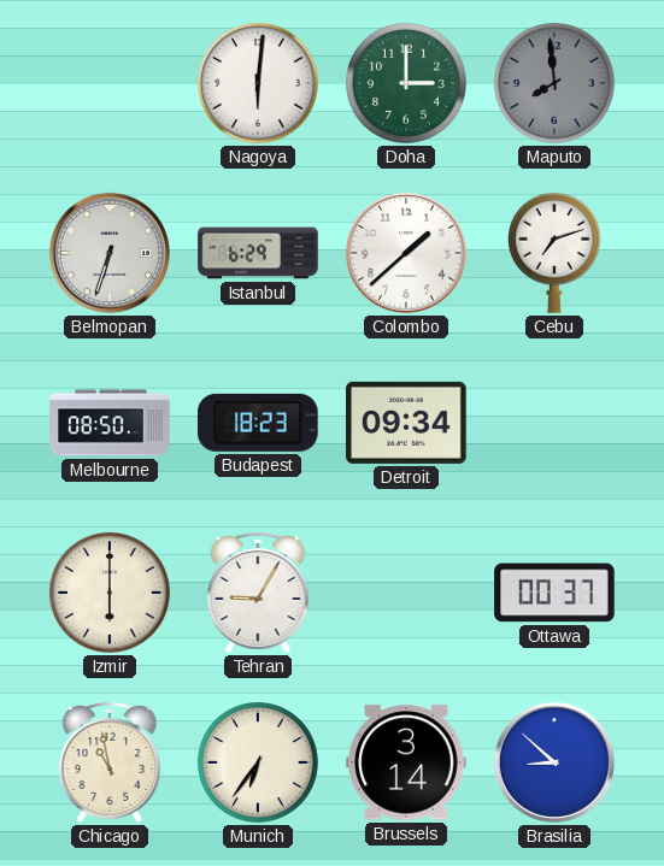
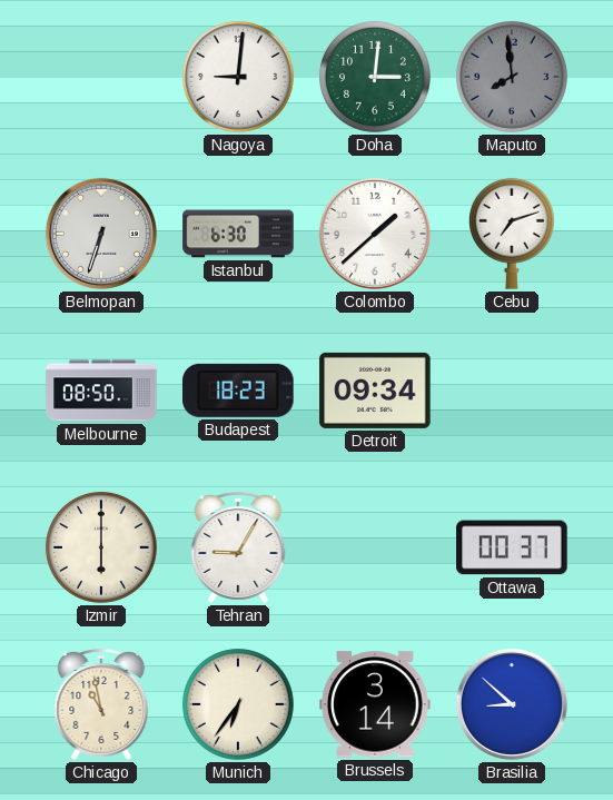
Nagoya: 6:01 -> 9:01
Doha: 3:00 -> 3:01
Istanbul: 6:29 -> 6:30
